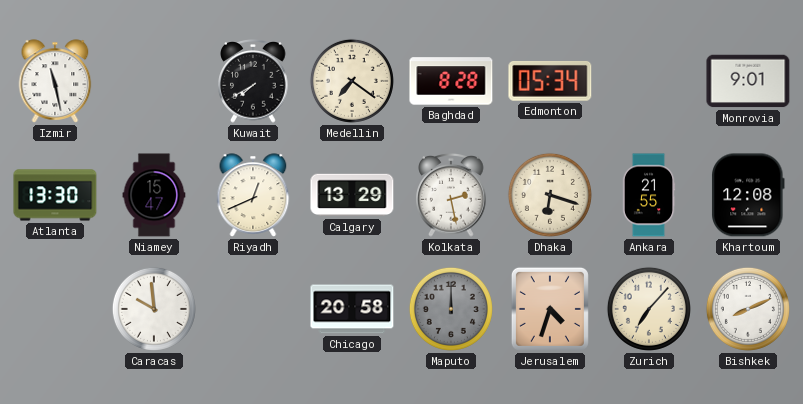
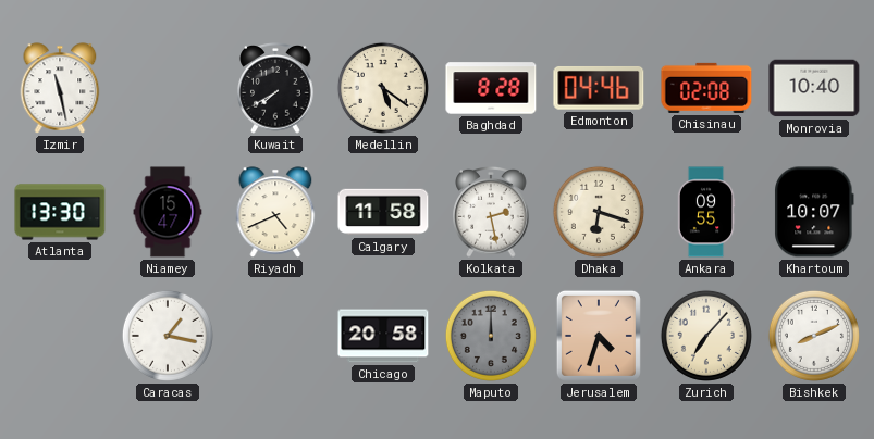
Medellin: 7:21 -> 5:21
Edmonton: 05:34 -> 04:46
Chisinau: none -> 02:08
Monrovia: 9:01 -> 10:40
Riyadh: 12:41 -> 4:41
Calgary: 13:29 -> 11:58
Ankara: 21:55 -> 09:55
Khartoum: 12:08 -> 10:07
Caracas: 9:59 -> 1:17
